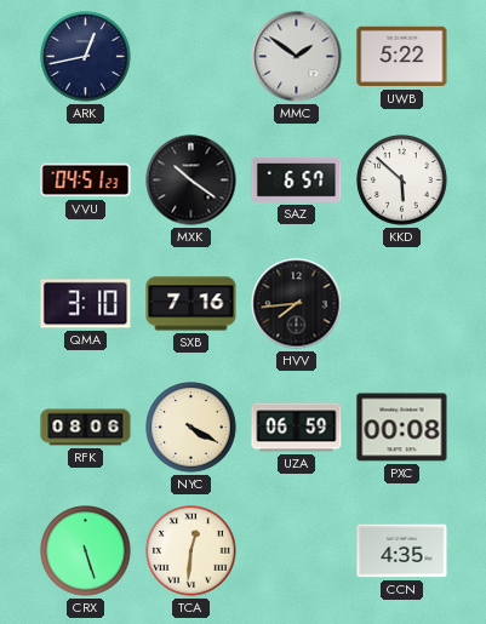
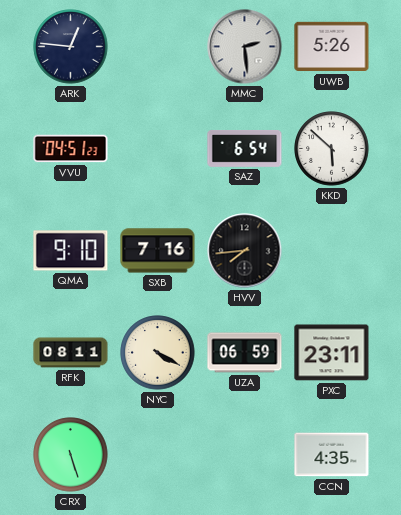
ARK: 12:43 -> 12:46
MMC: 1:51 -> 2:29
UWB: 5:22 -> 5:26
MXK: 10:21 -> none
SAZ: 6:57 -> 6:54
QMA: 3:10 -> 9:10
RFK: 08:06 -> 08:11
PXC: 00:08 -> 23:11
TCA: 12:31 -> none
